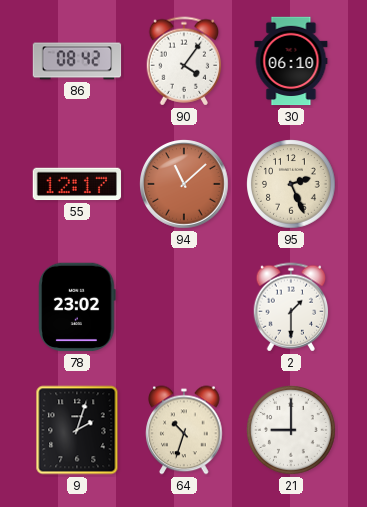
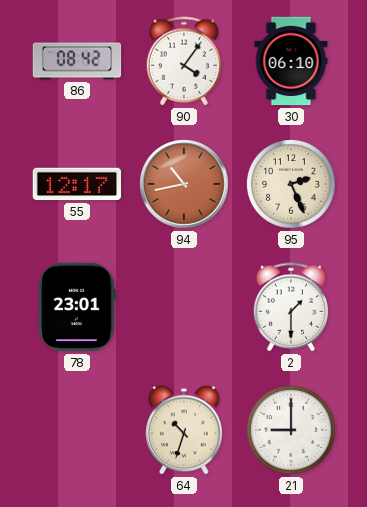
94: 11:08 -> 10:43
78: 23:02 -> 23:01
9: 2:03 -> none
